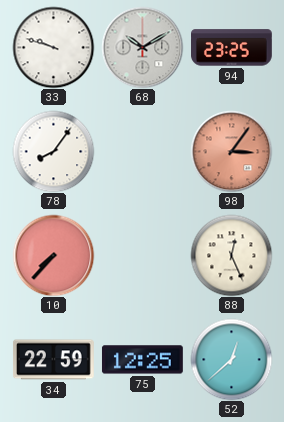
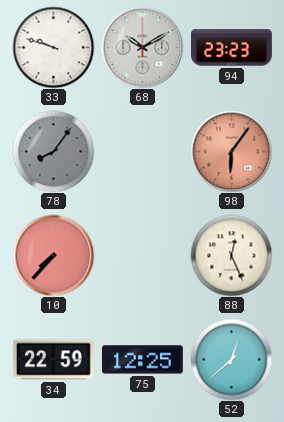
94: 23:25 -> 23:23
78 dial: white -> grey
98: 3:06 -> 6:06
